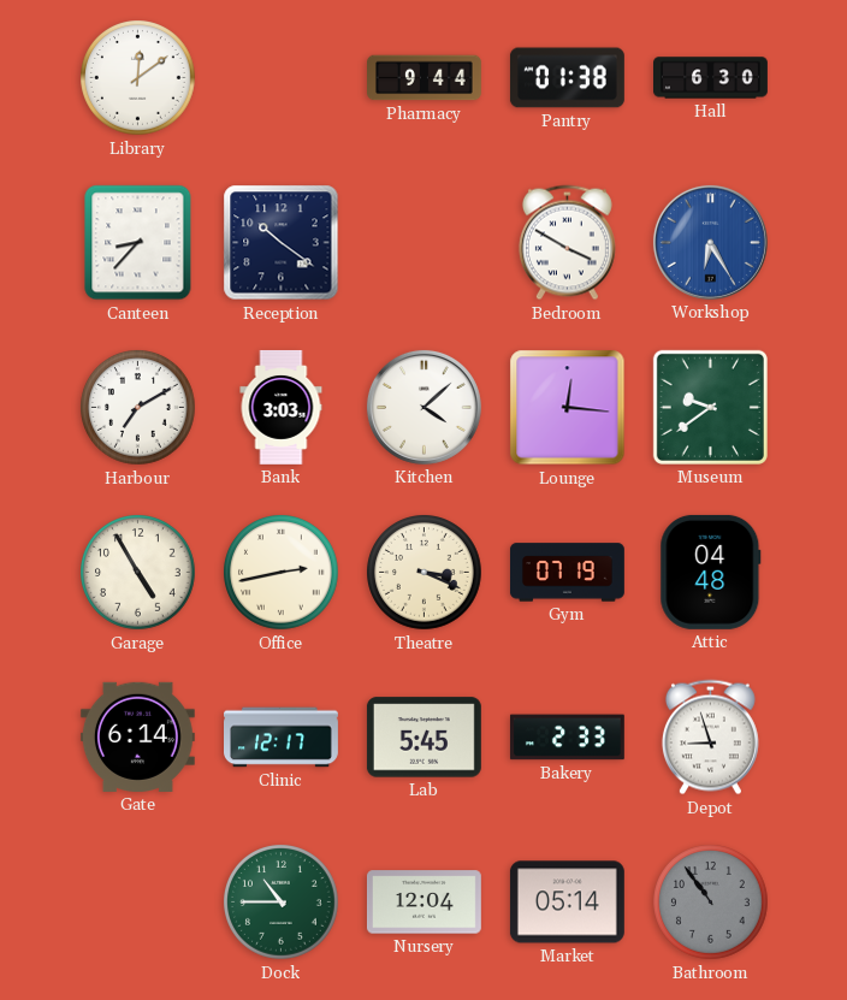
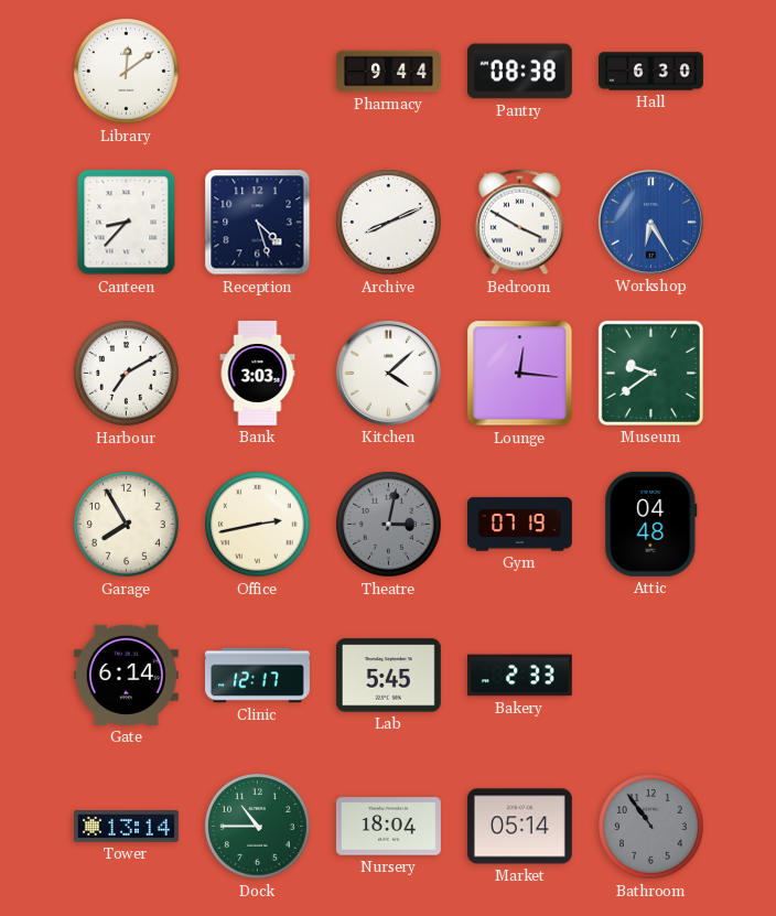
Pantry: 01:38 -> 08:38
Reception: 10:21 -> 4:27
Archive: none -> 8:11
Garage: 4:55 -> 7:55
Theatre: 3:19 -> 3:02
Theatre dial: cream -> grey
Depot: 8:57 -> none
Tower: none -> 13:14
Nursery: 12:04 -> 18:04
